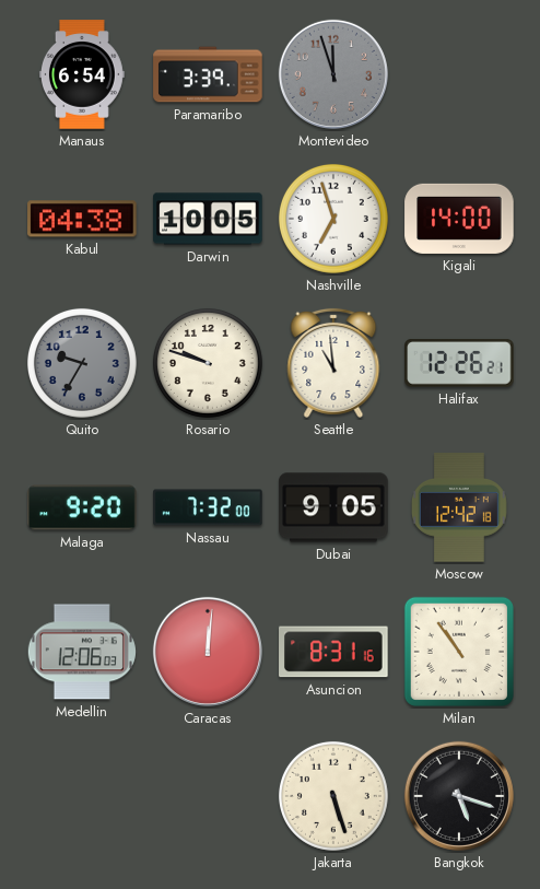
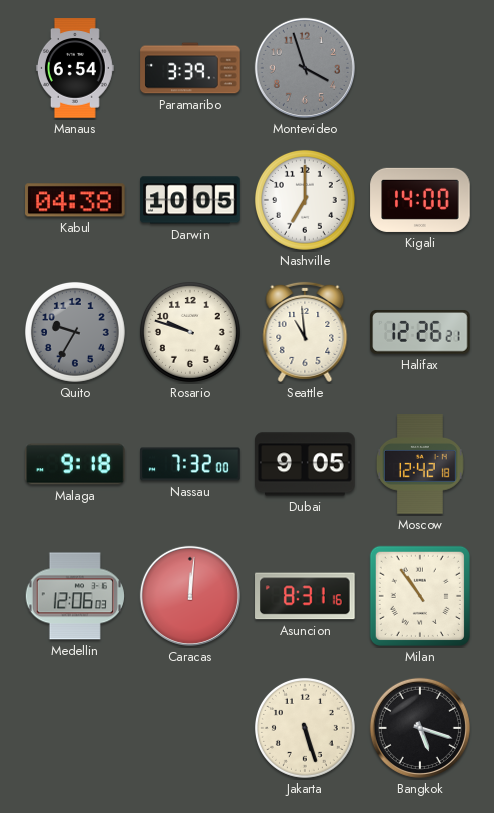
Montevideo: 11:57 -> 3:57
Nashville: 6:57 -> 7:00
Malaga: 9:20 -> 9:18
